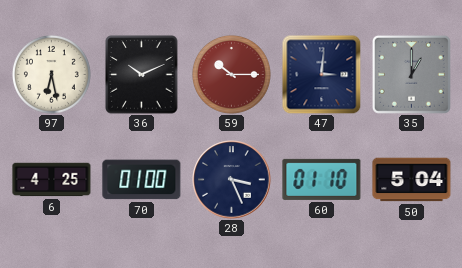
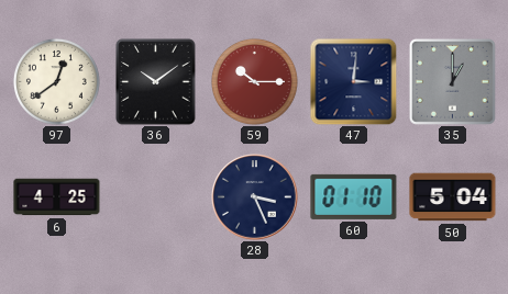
97: 6:28 -> 12:39
36: 10:11 -> 10:09
70: 01:00 -> none
